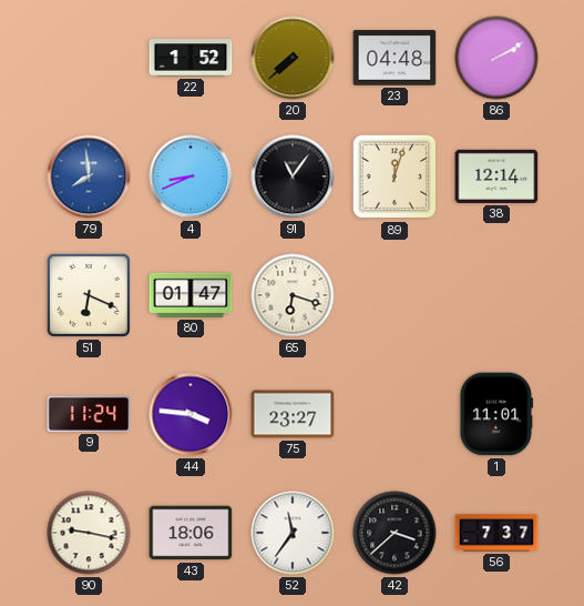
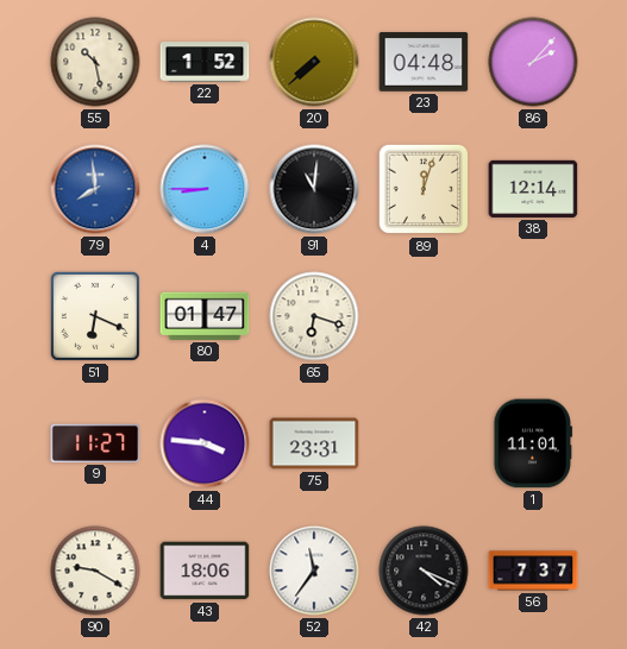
55: none -> 10:28
86: 2:10 -> 2:07
4: 8:41 -> 8:45
91: 11:06 -> 11:01
9: 11:24 -> 11:27
75: 23:27 -> 23:31
90: 9:17 -> 9:20
42: 3:38 -> 4:19
